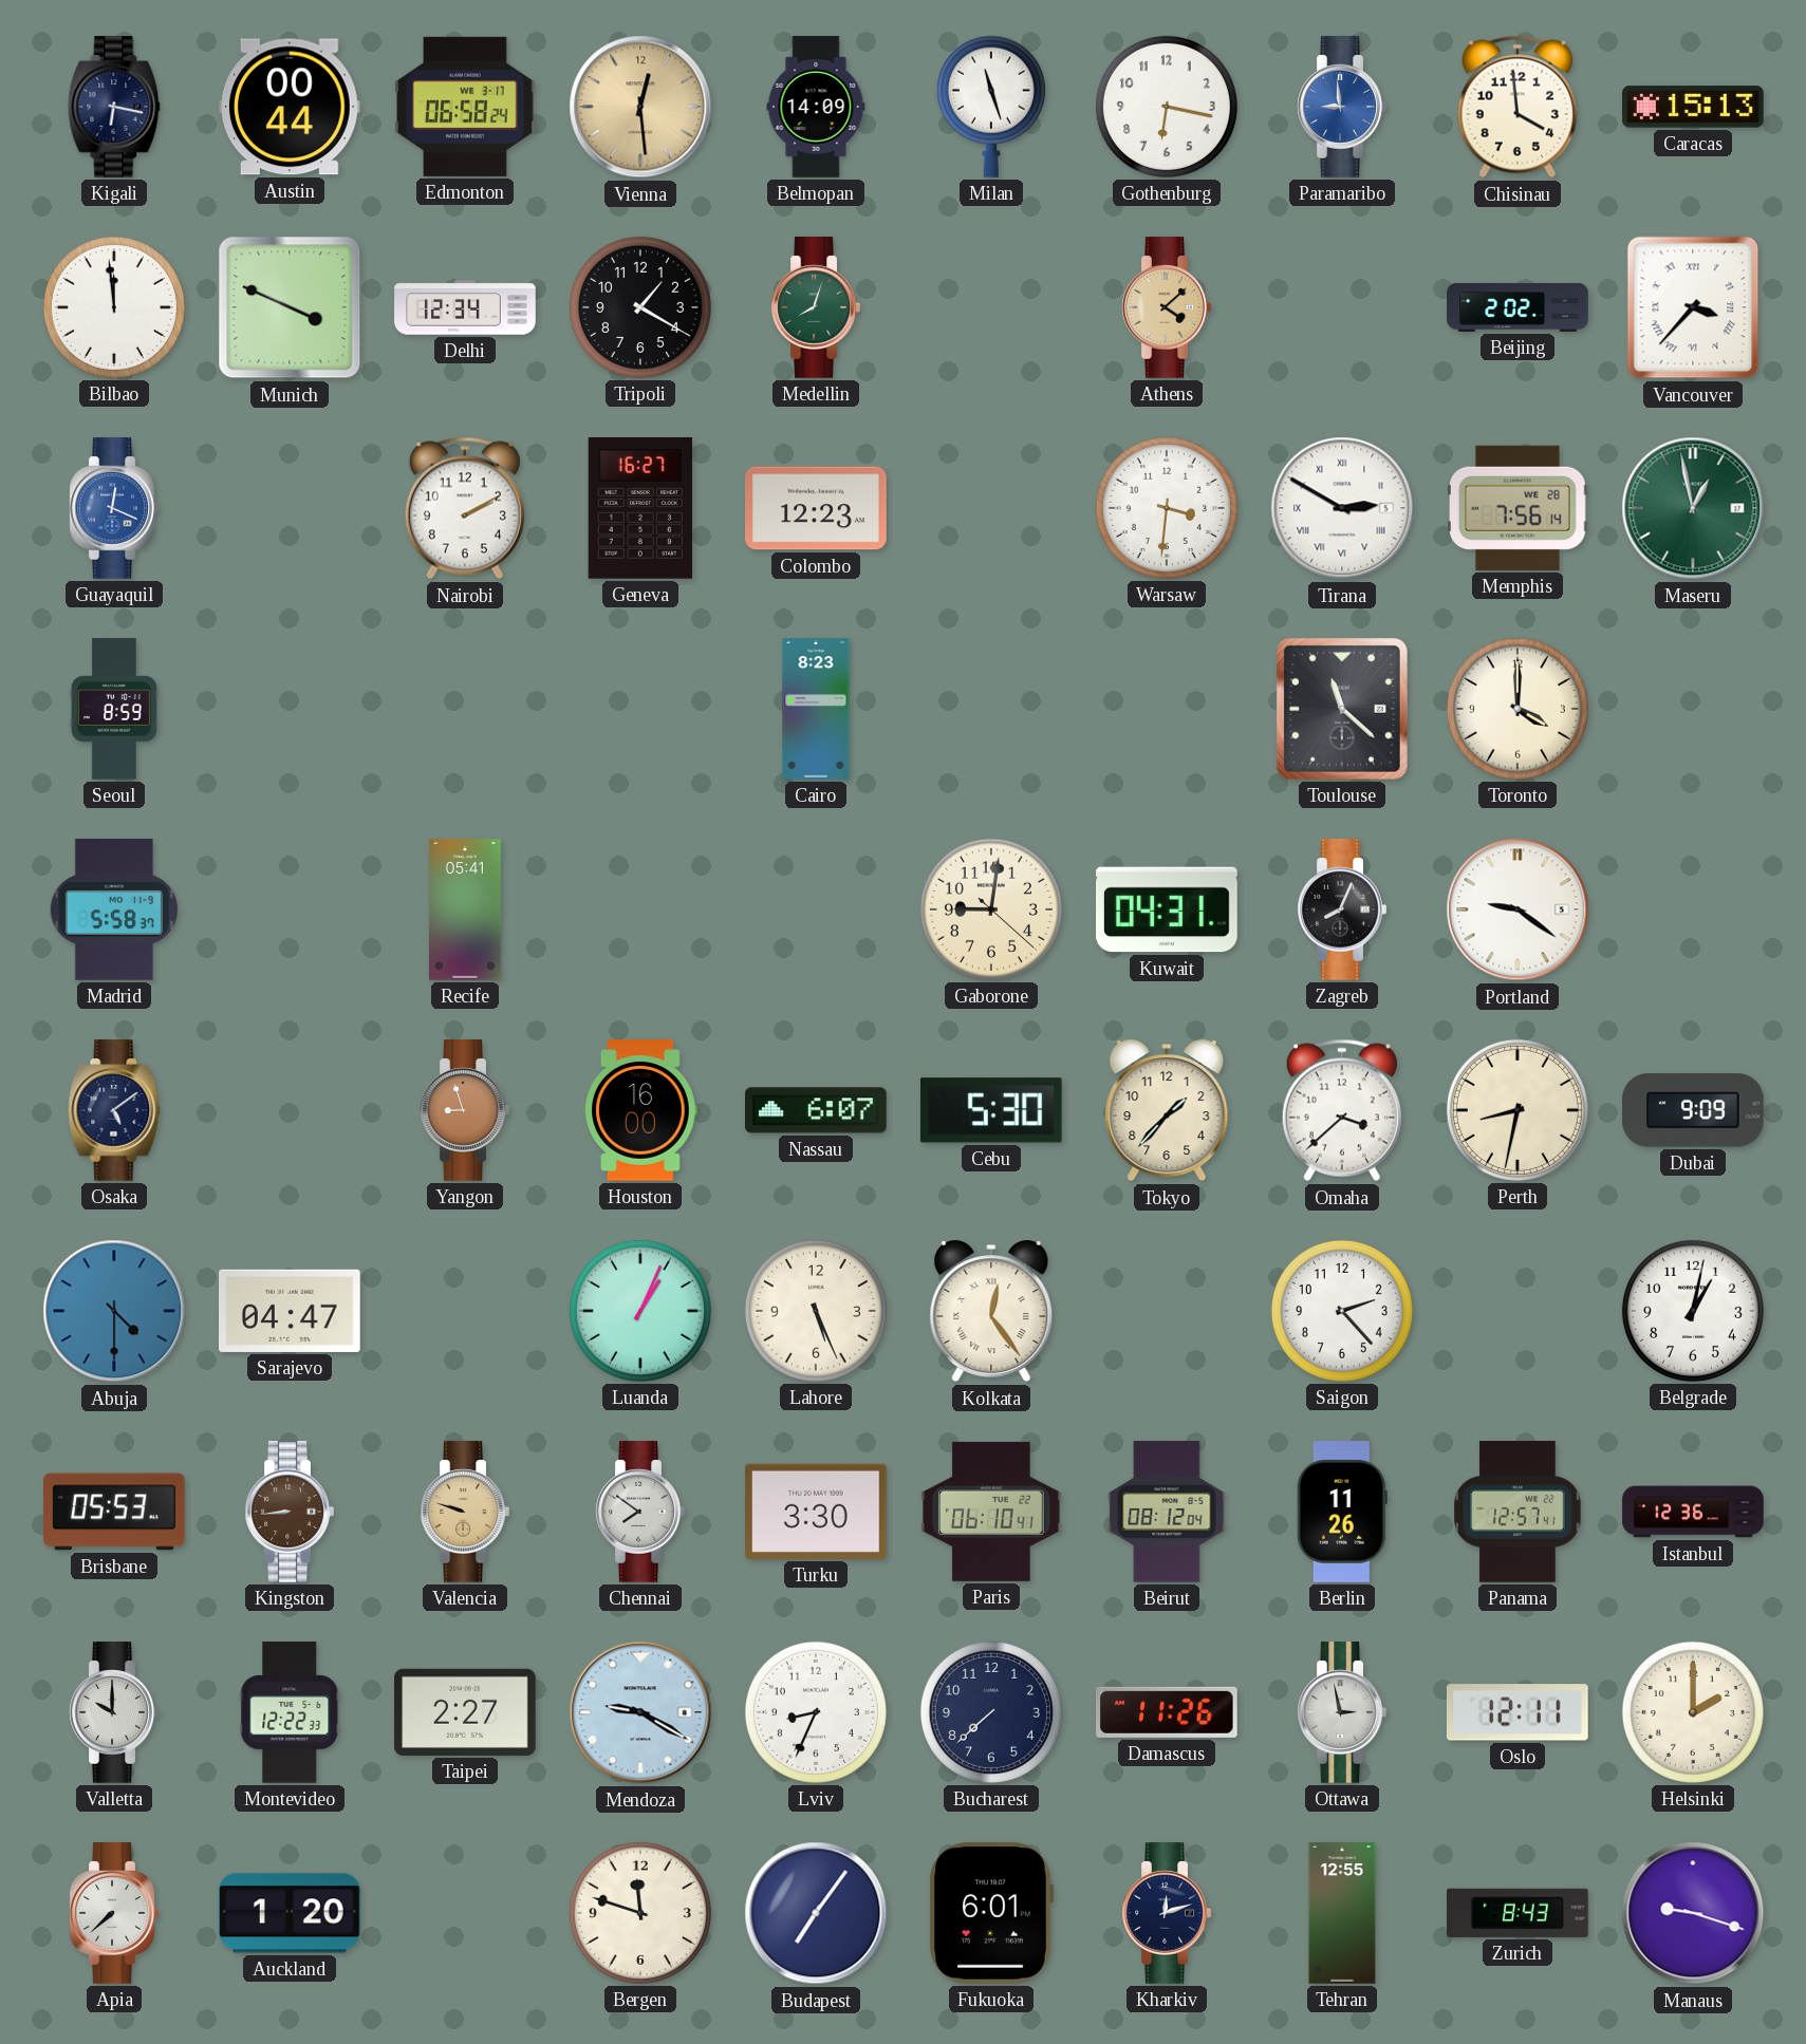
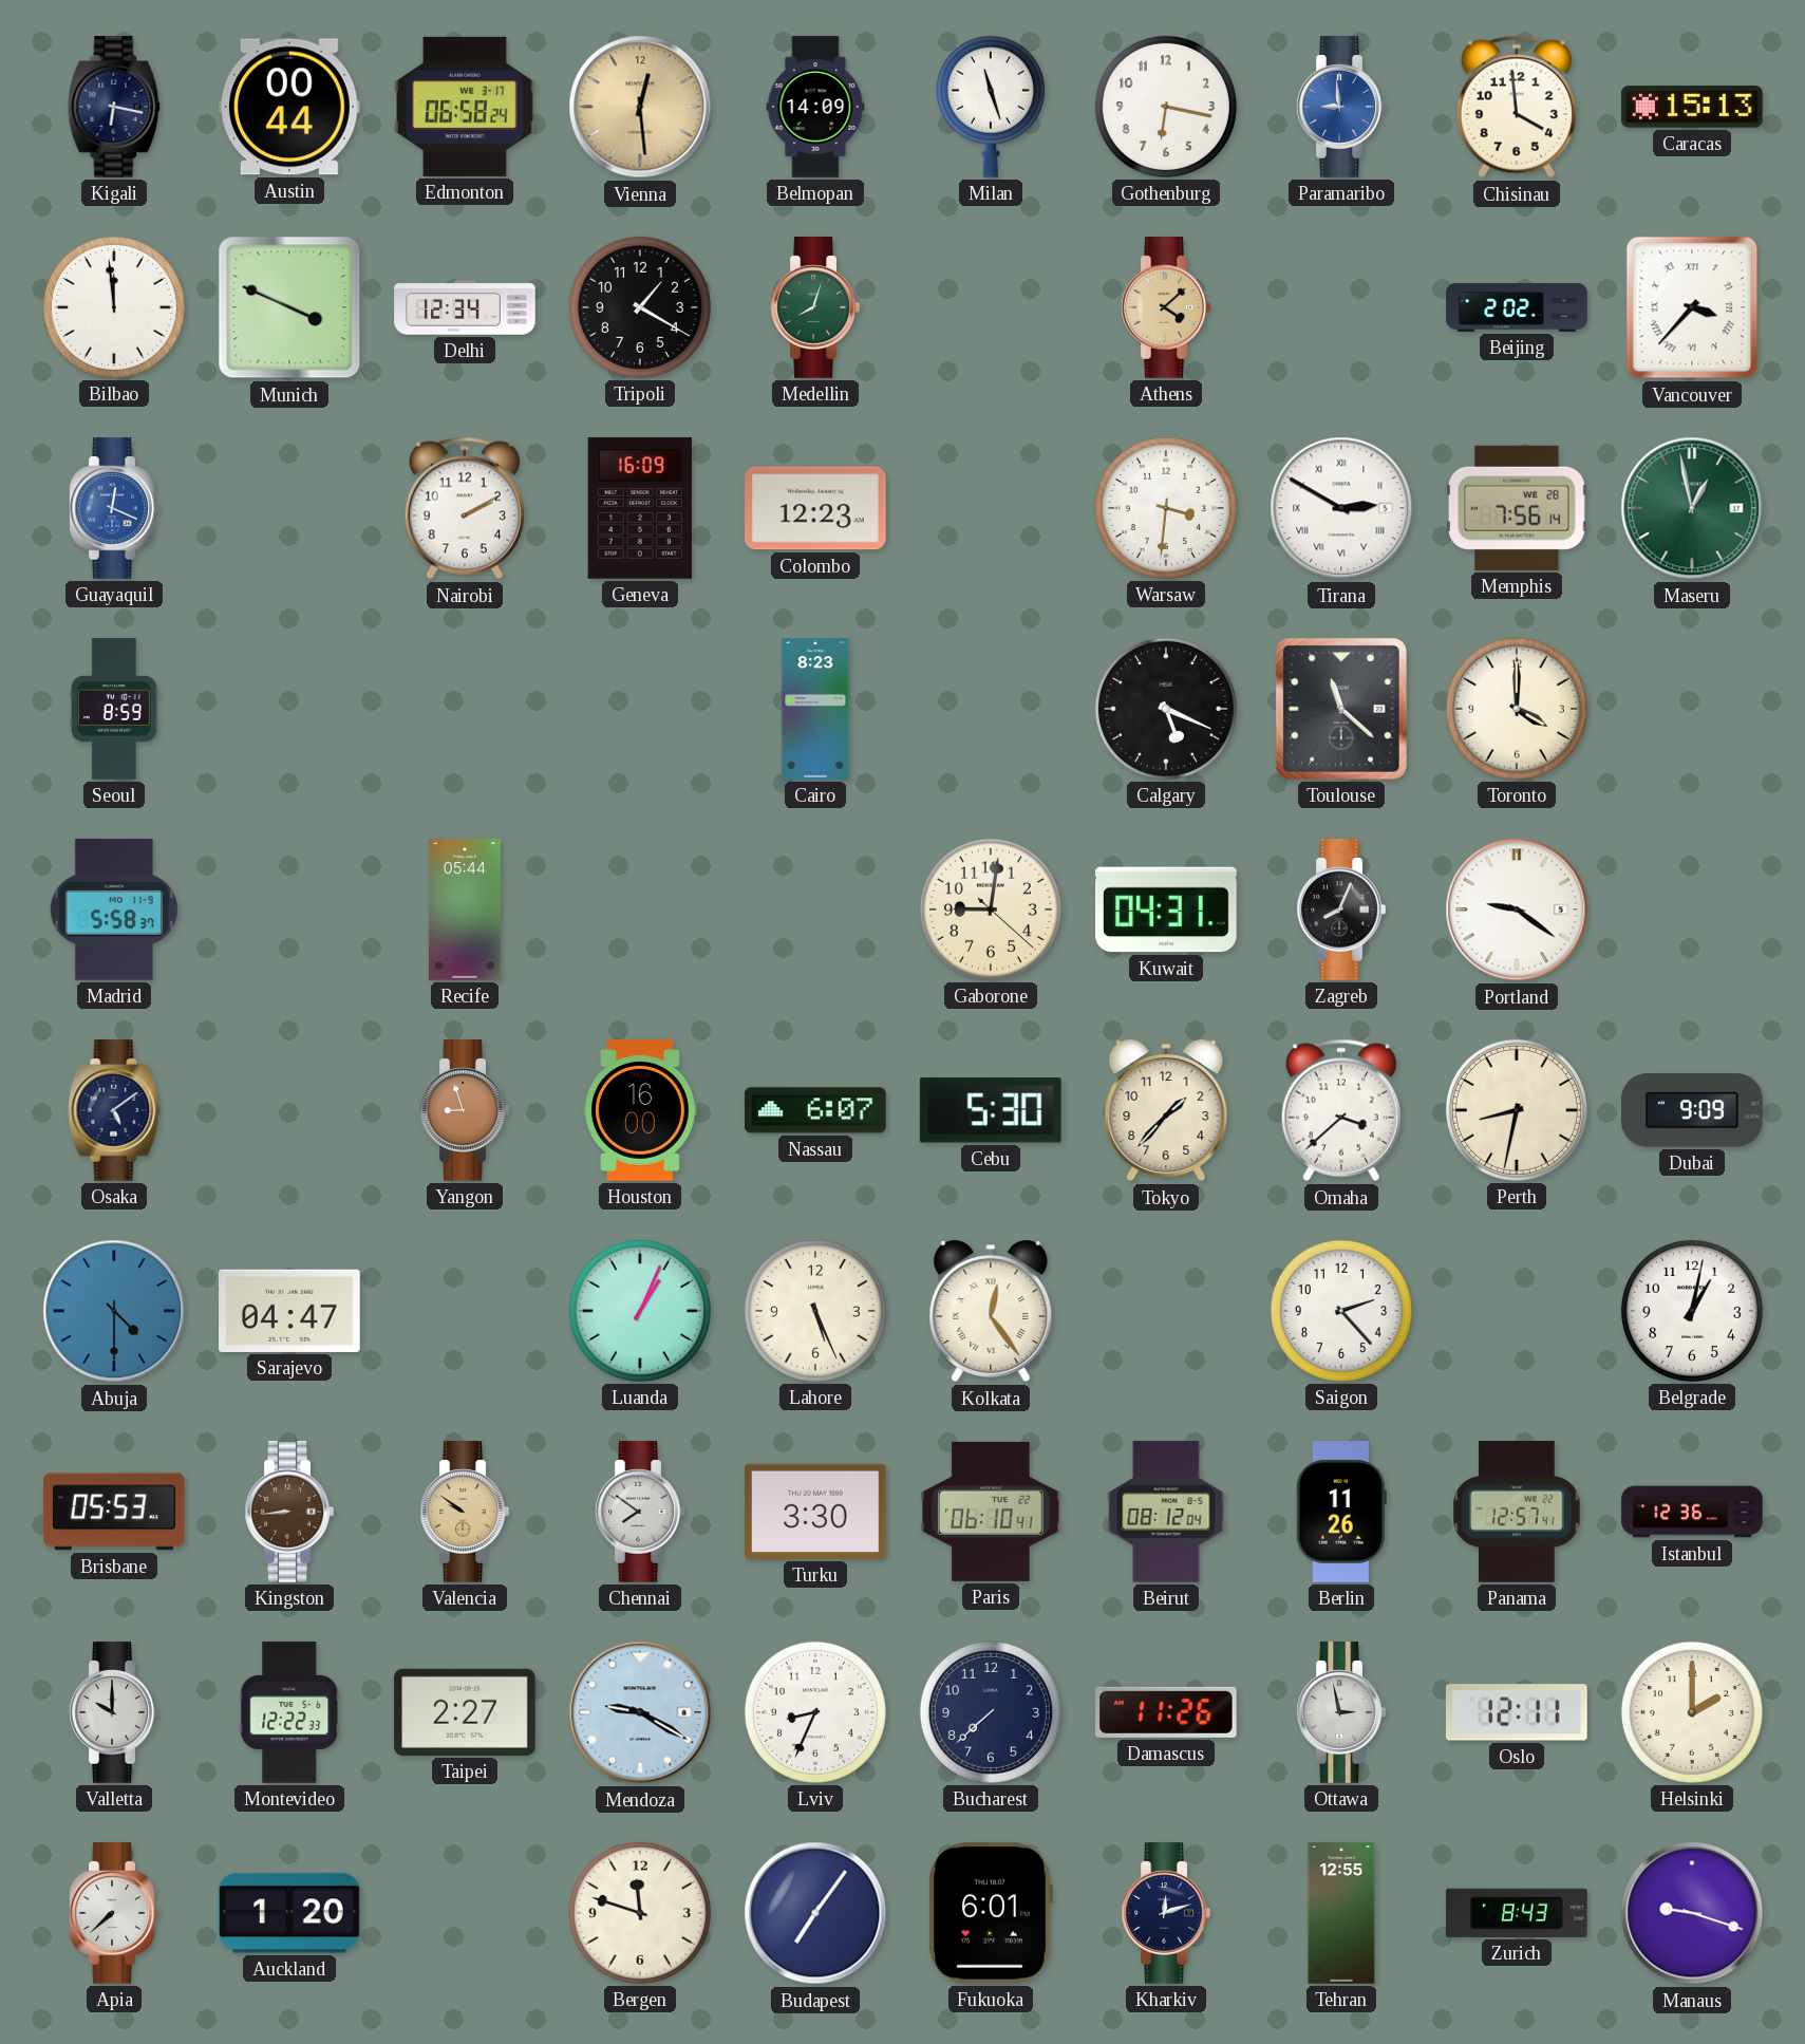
Geneva: 16:27 -> 16:09
Calgary: none -> 5:19
Recife: 05:41 -> 05:44
Valencia: 9:48 -> 9:51
